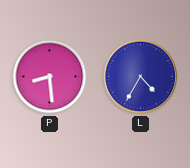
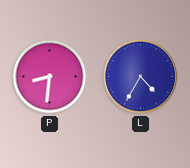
P: 8:29 -> 8:31
